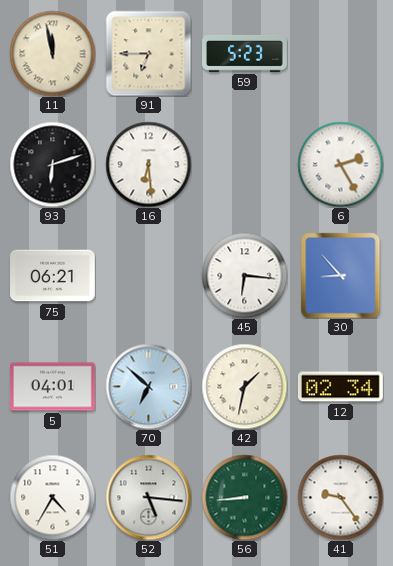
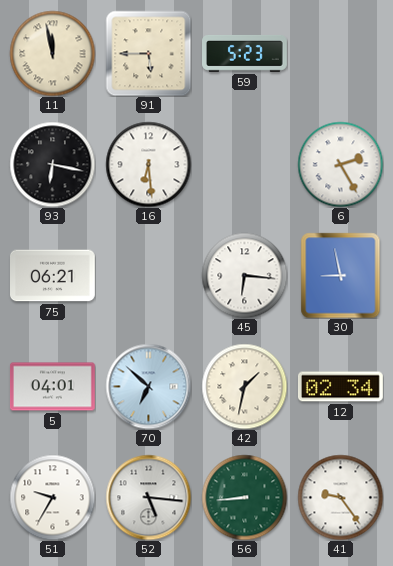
91: 6:45 -> 5:45
93: 6:12 -> 6:17
30: 8:53 -> 8:58
51: 4:35 -> 9:35
